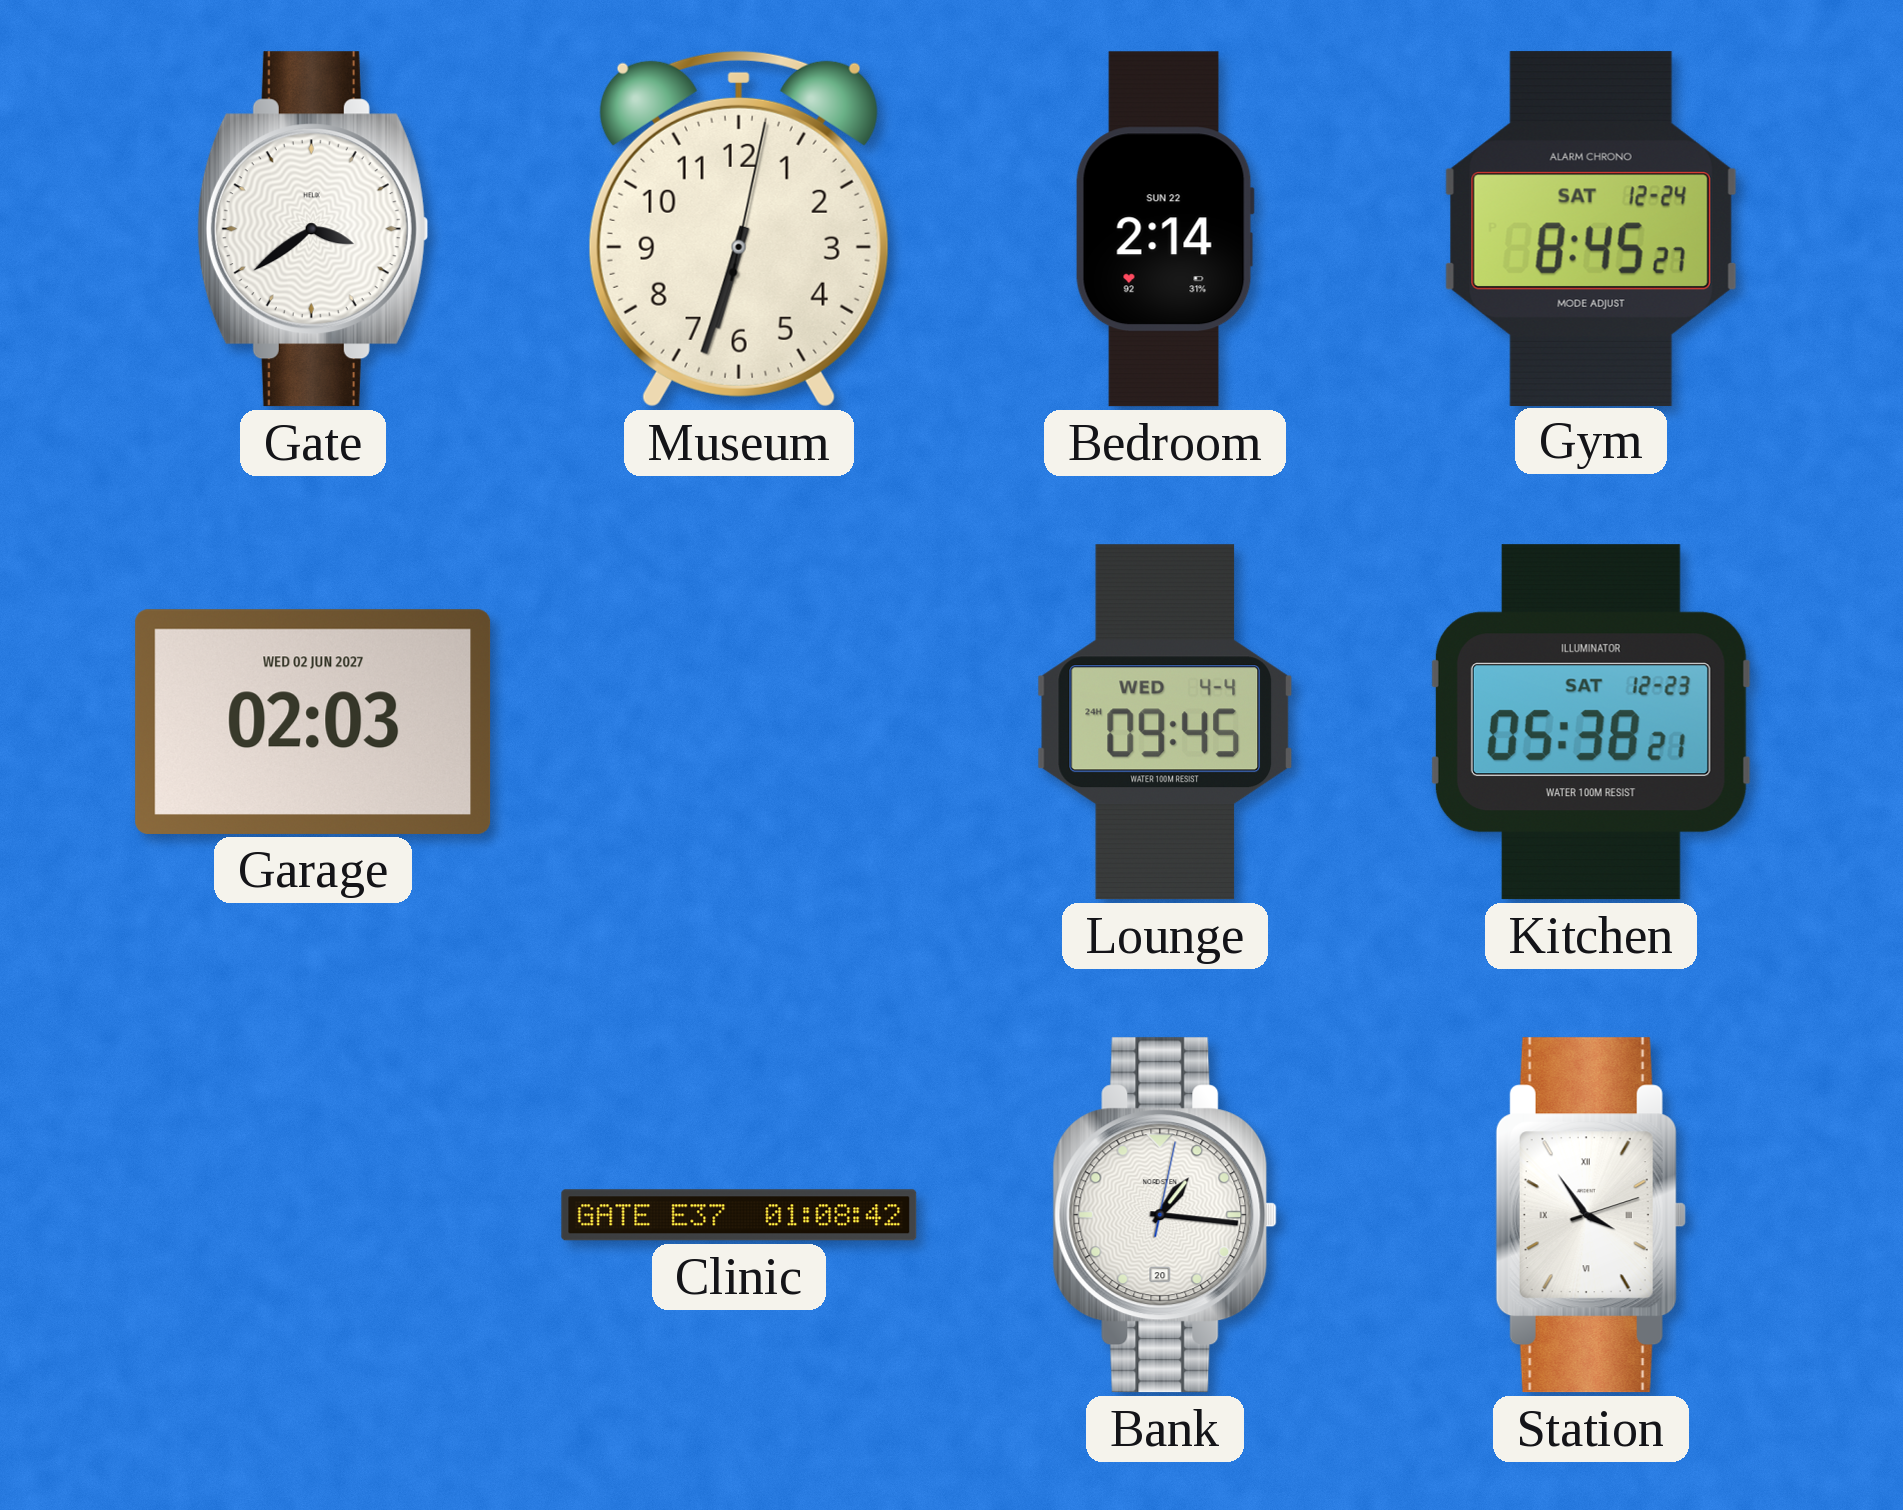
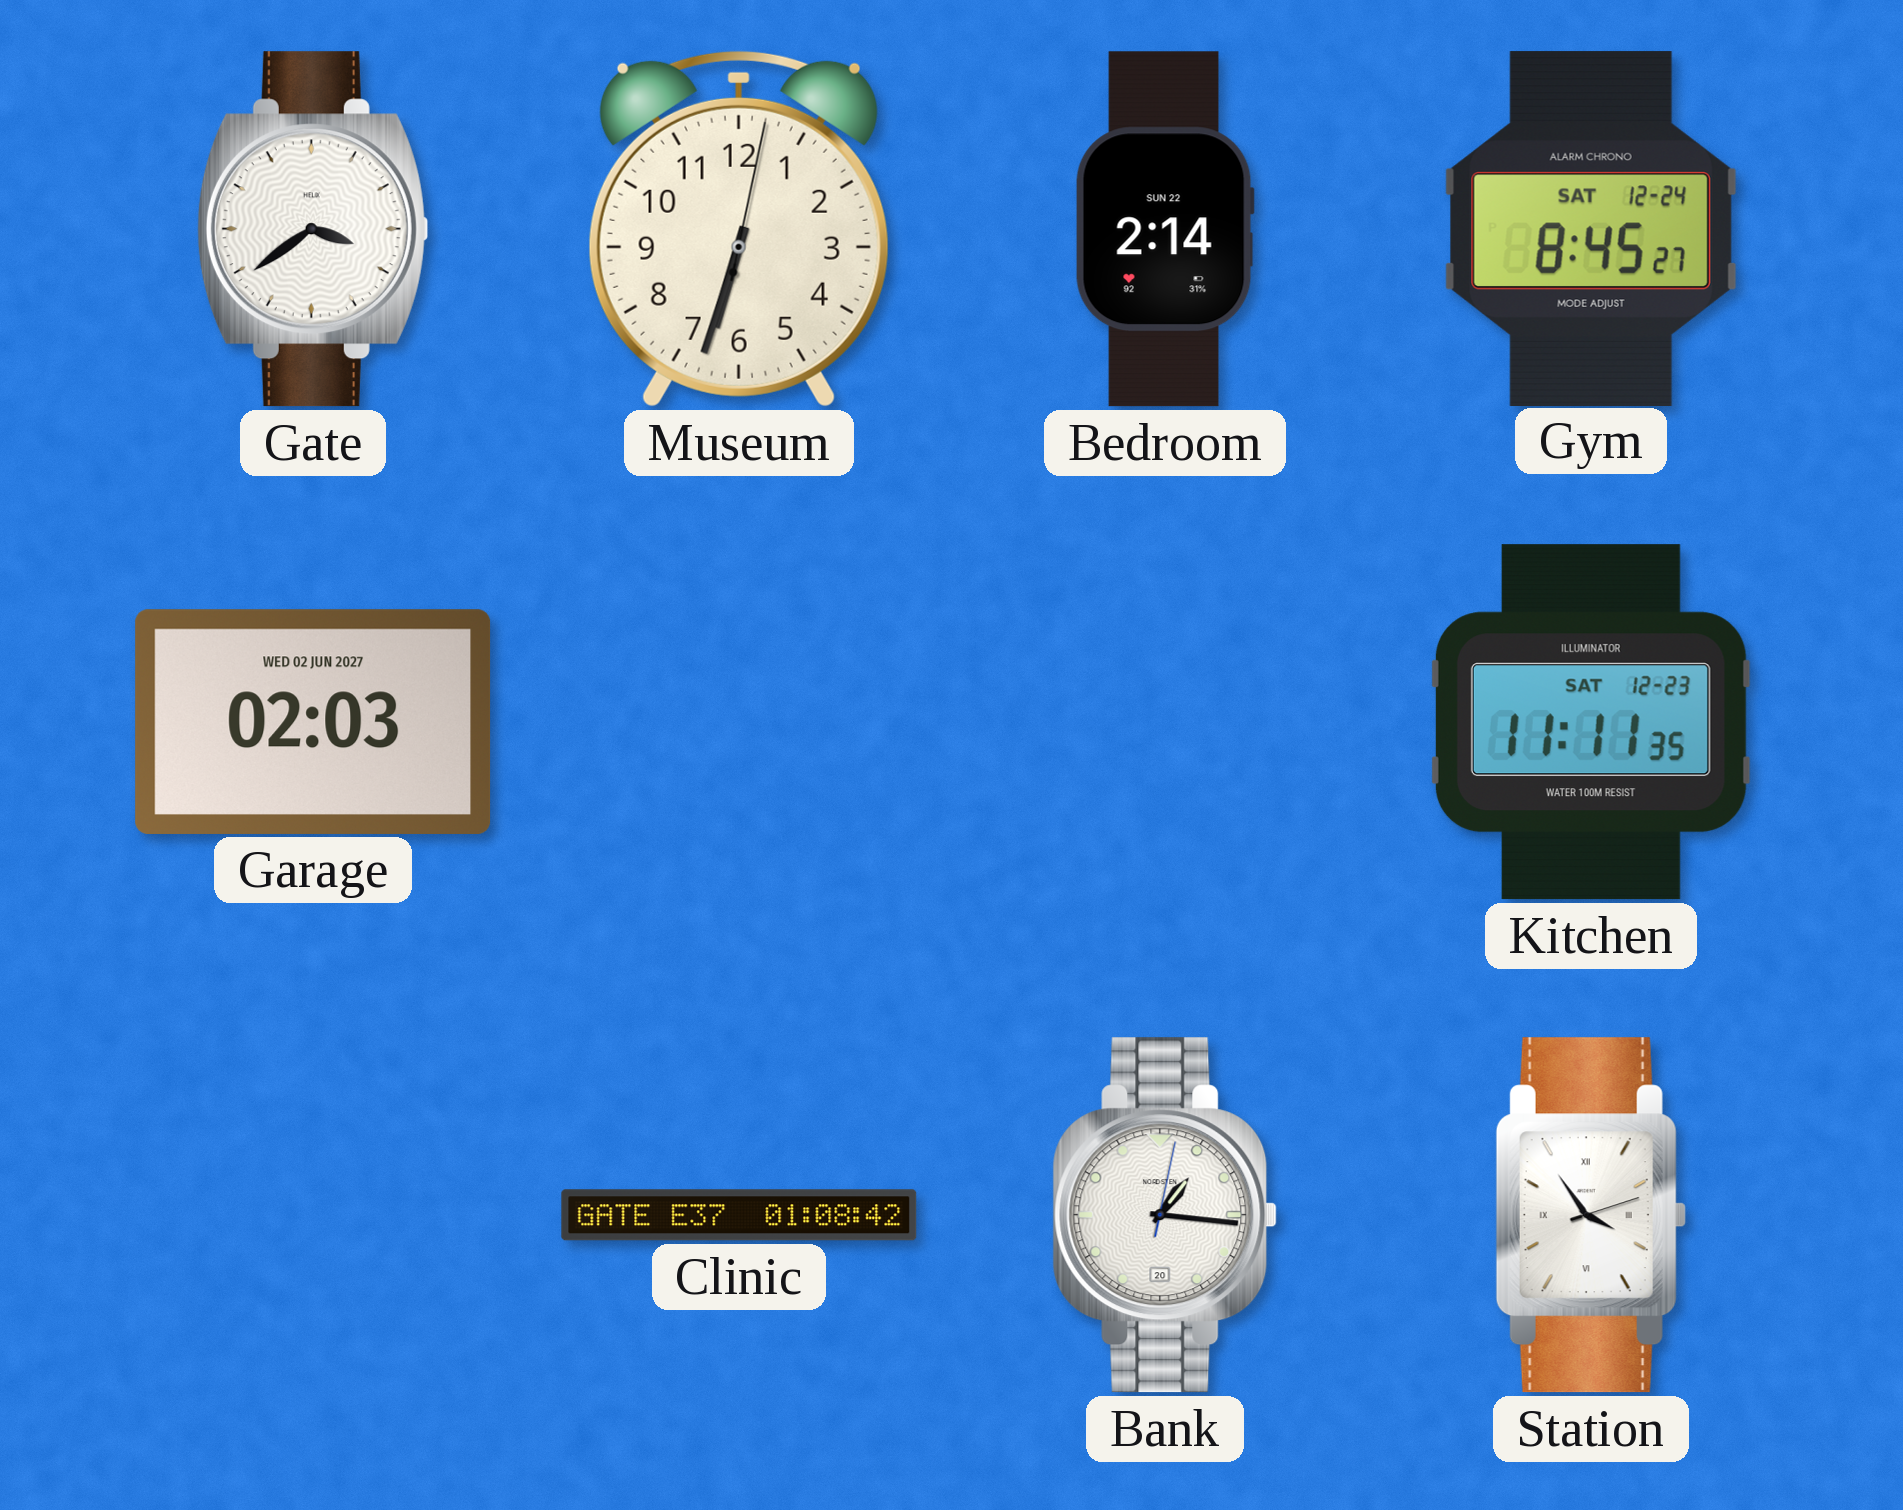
Lounge: 09:45 -> none
Kitchen: 05:38 -> 11:11
